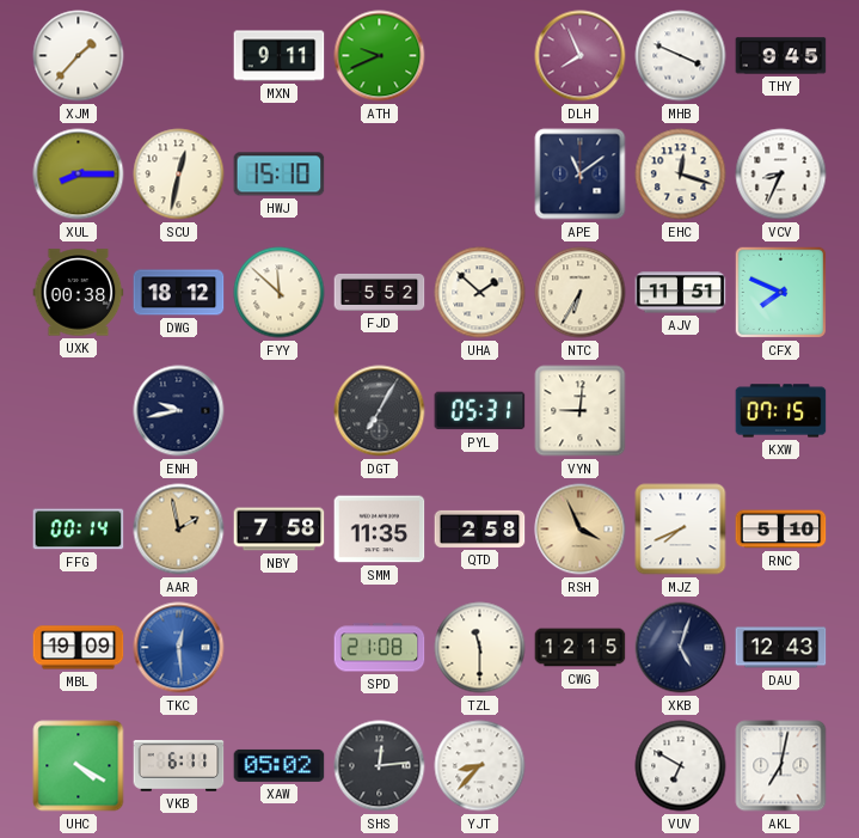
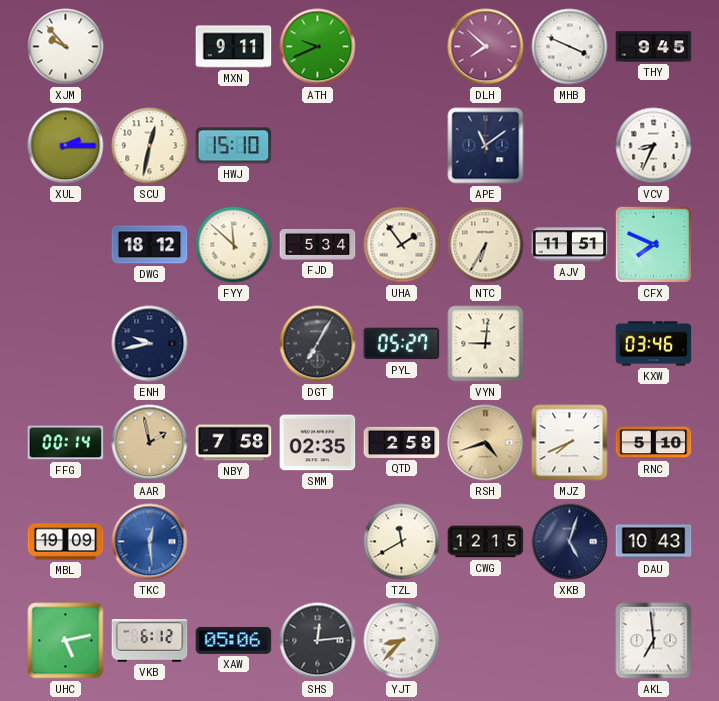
XJM: 1:37 -> 9:53
DLH: 7:56 -> 7:52
XUL: 8:15 -> 2:15
EHC: 12:18 -> none
UXK: 00:38 -> none
FJD: 5:52 -> 5:34
UHA: 1:52 -> 1:54
PYL: 05:31 -> 05:27
KXW: 07:15 -> 03:46
SMM: 11:35 -> 02:35
RSH: 3:56 -> 4:42
SPD: 21:08 -> none
TZL: 11:30 -> 11:40
DAU: 12:43 -> 10:43
UHC: 4:20 -> 5:13
VKB: 6:11 -> 6:12
XAW: 05:02 -> 05:06
VUV: 6:50 -> none
AKL: 7:02 -> 6:59
